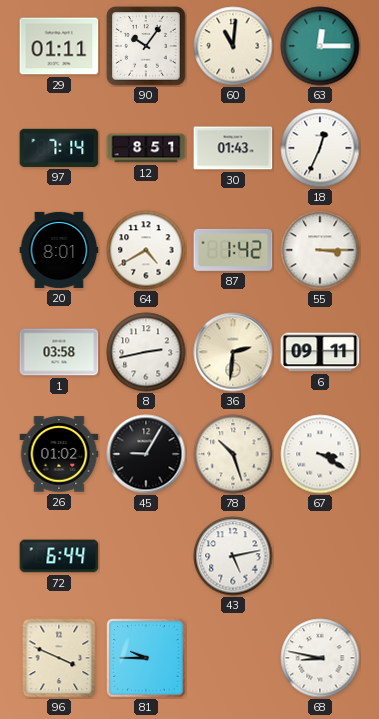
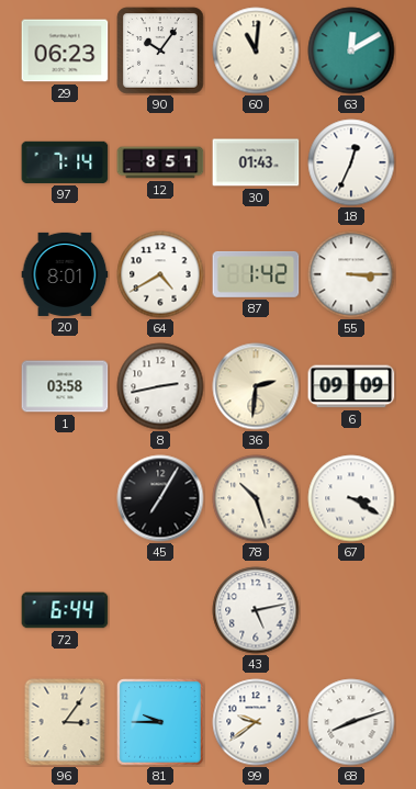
29: 01:11 -> 06:23
63: 12:15 -> 12:10
6: 09:11 -> 09:09
26: 01:02 -> none
45: 9:05 -> 7:05
96: 3:49 -> 3:06
99: none -> 9:39
68: 8:47 -> 8:12
